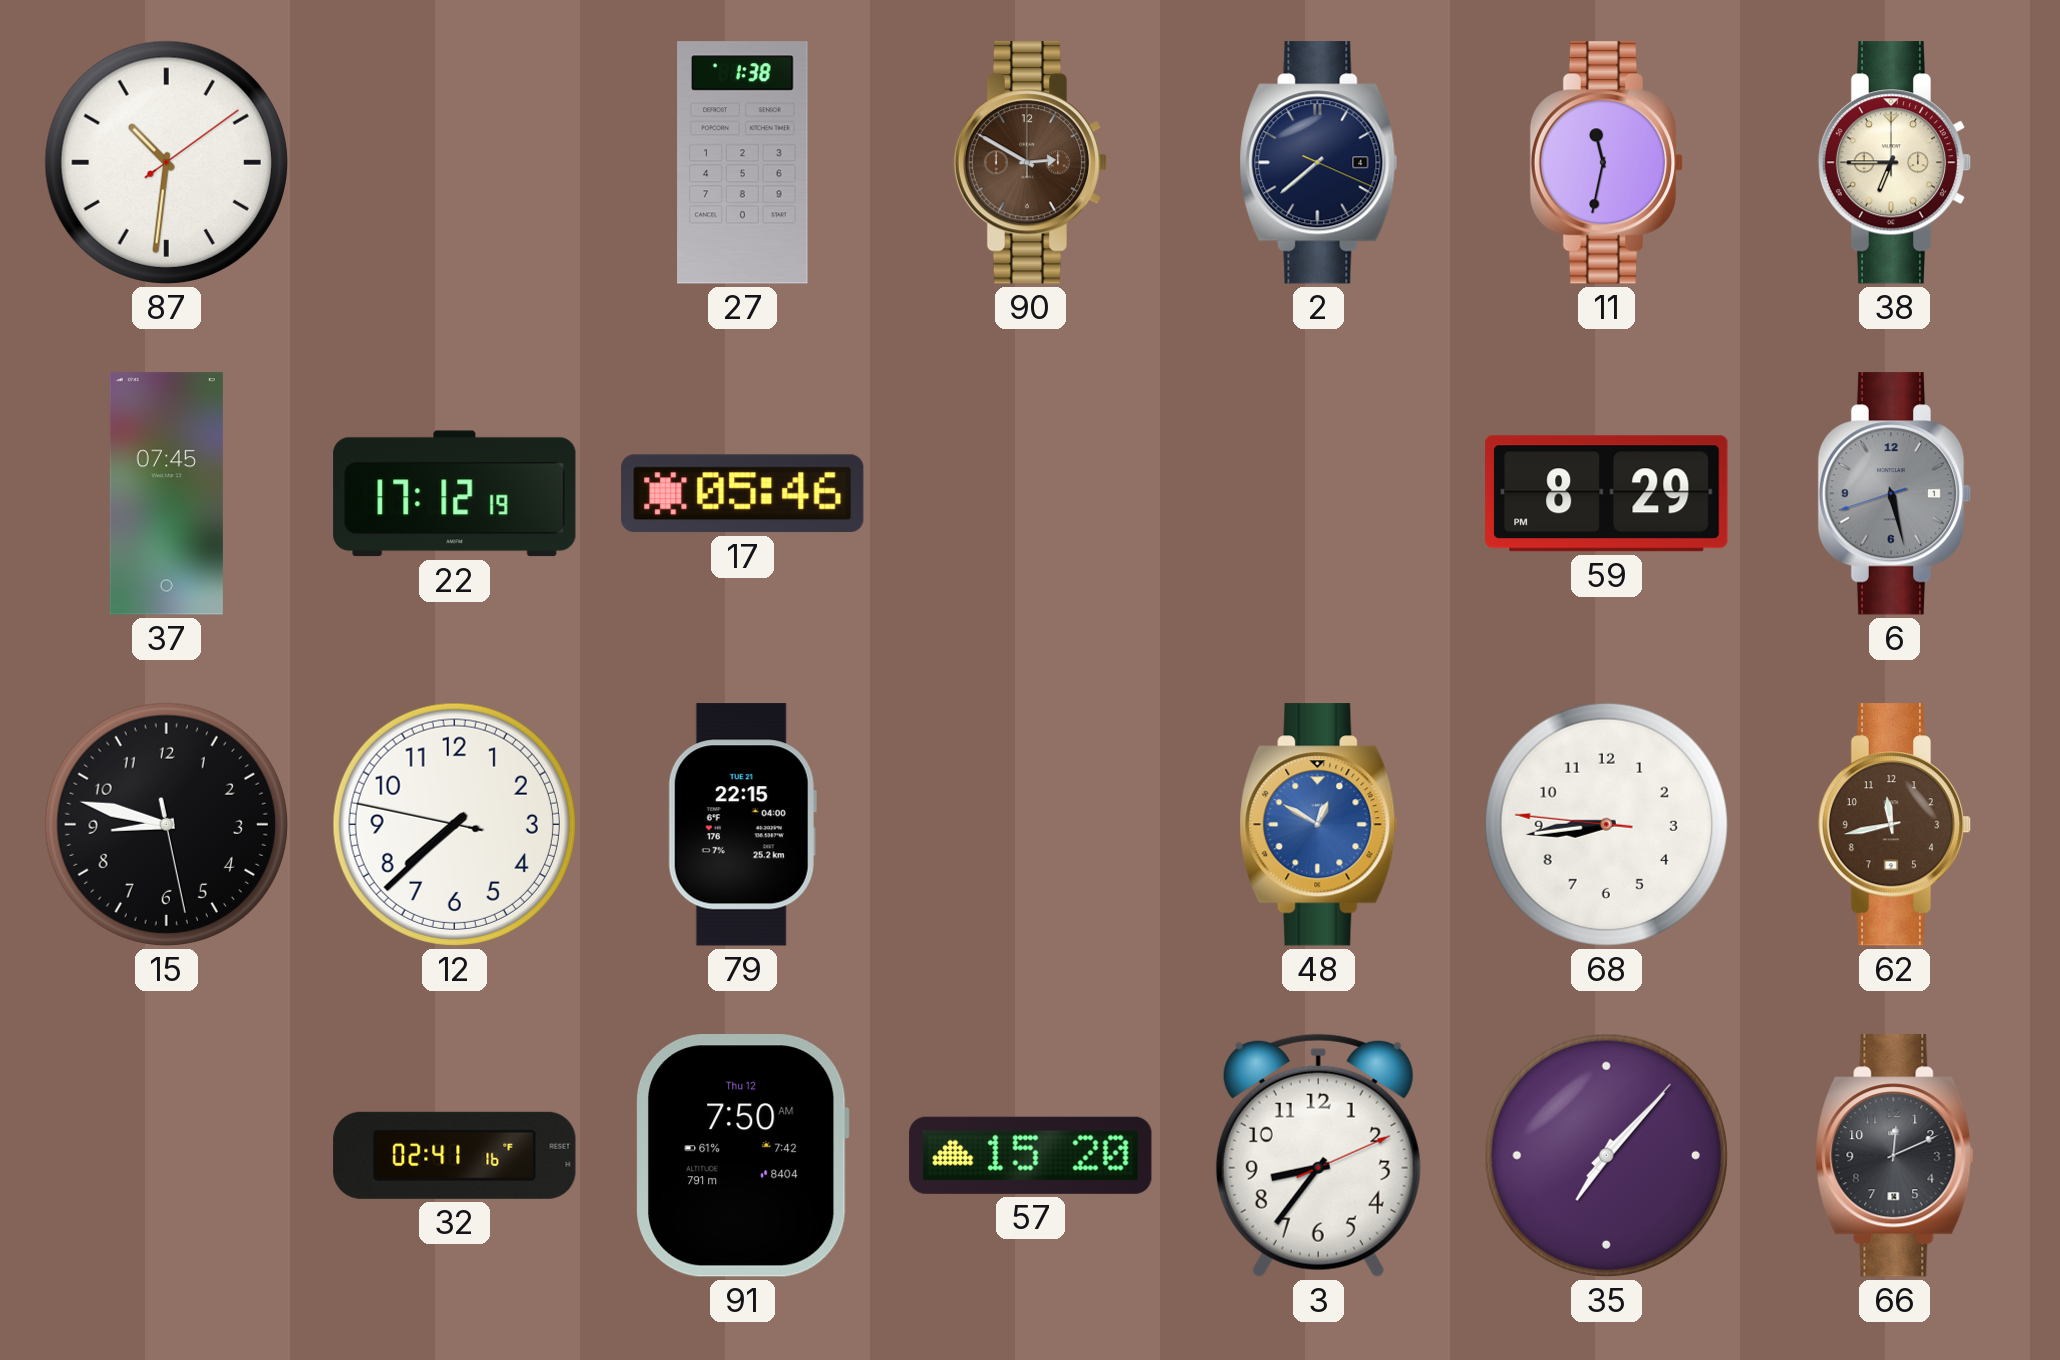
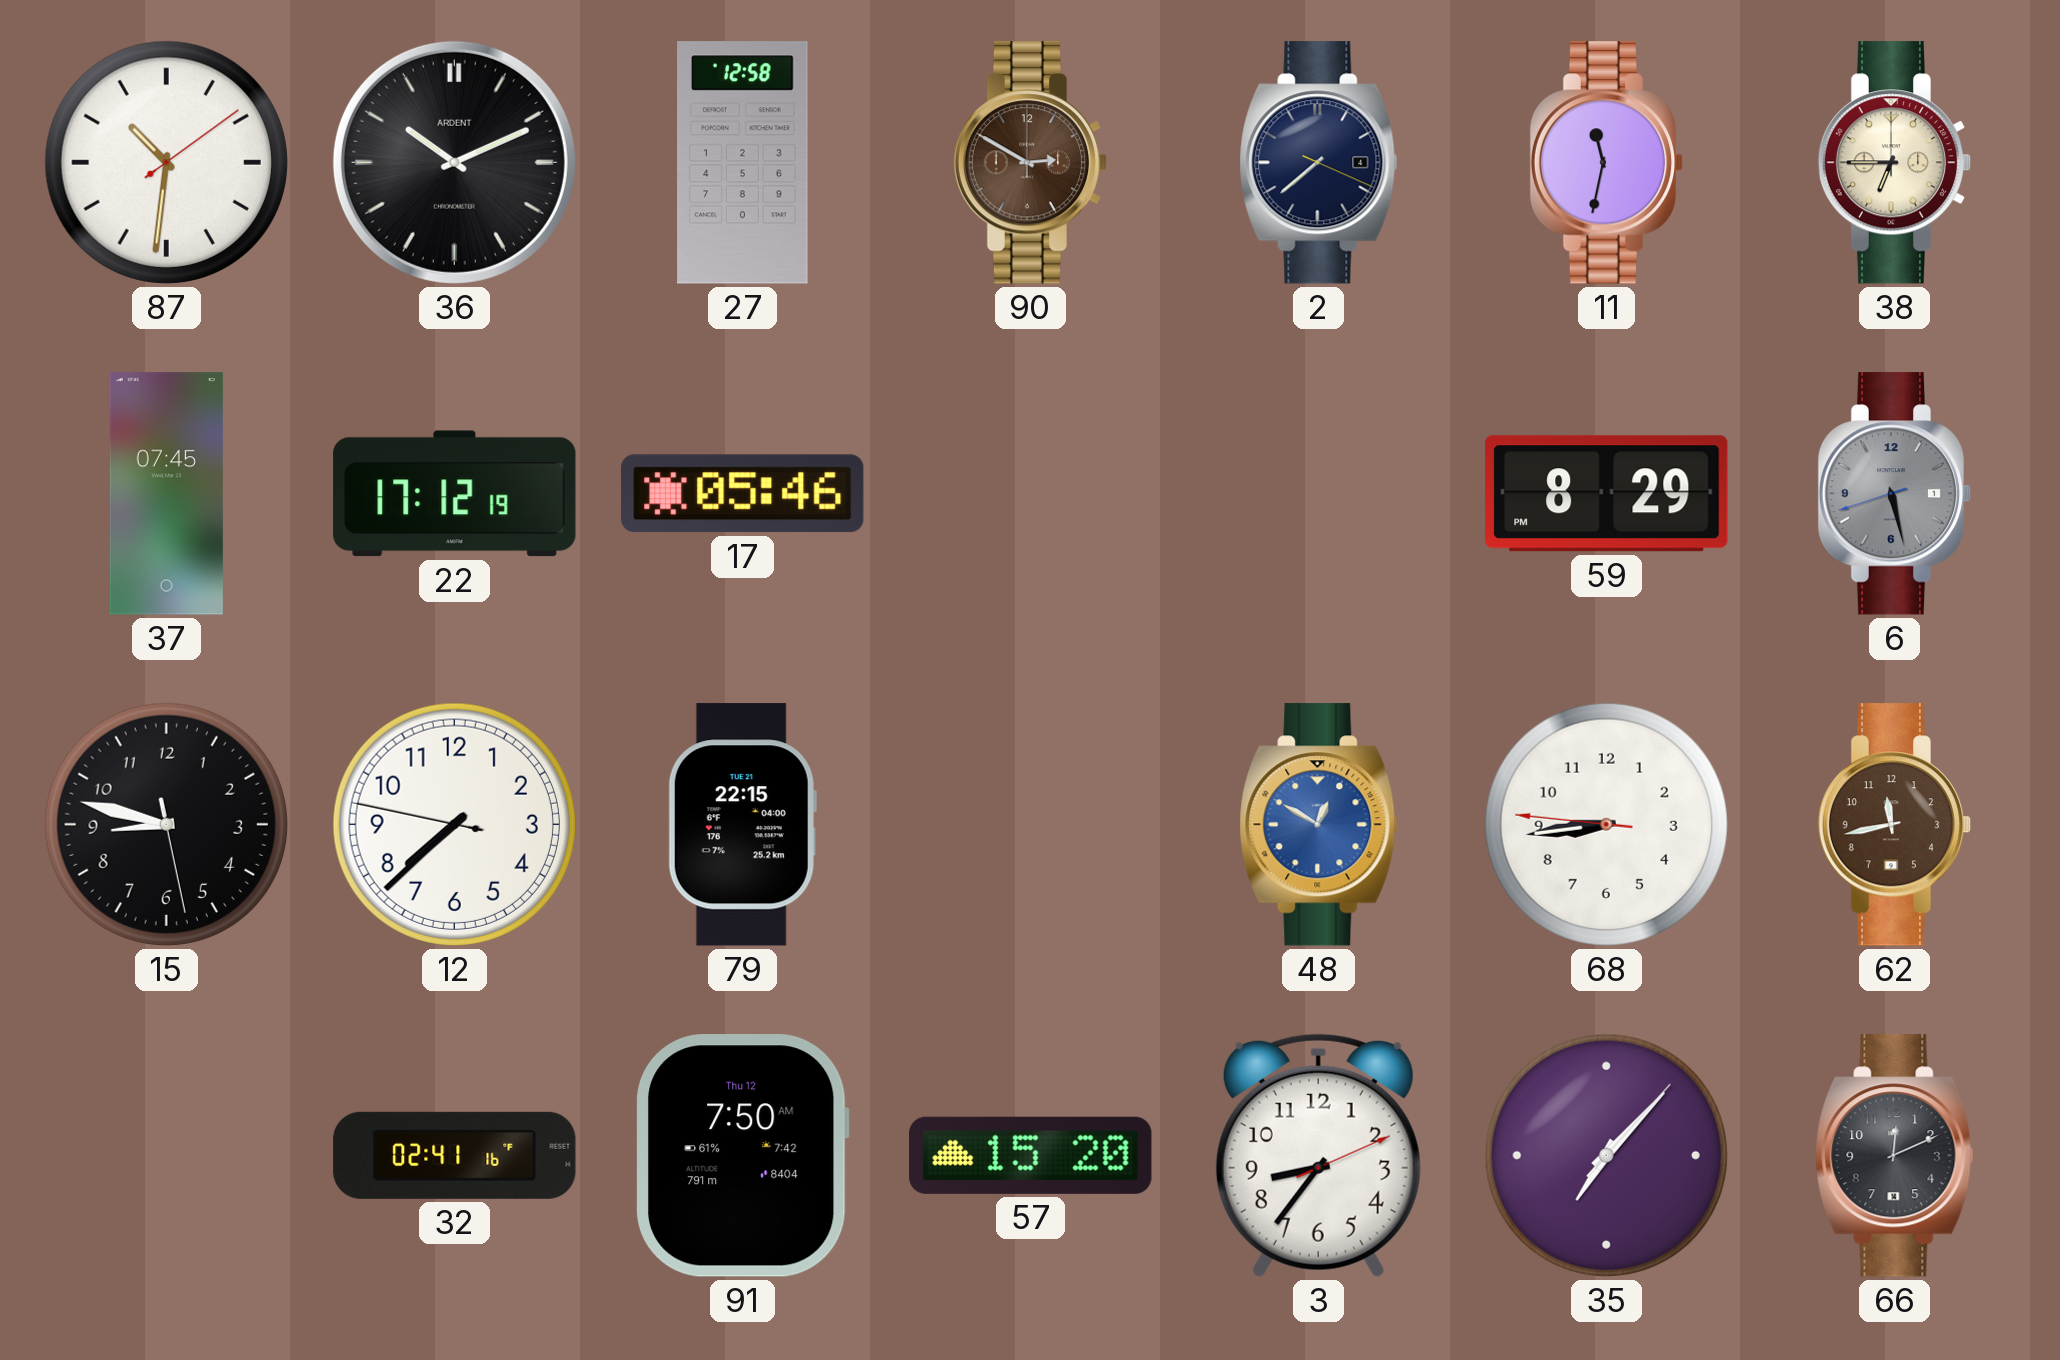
36: none -> 10:11
27: 1:38 -> 12:58
